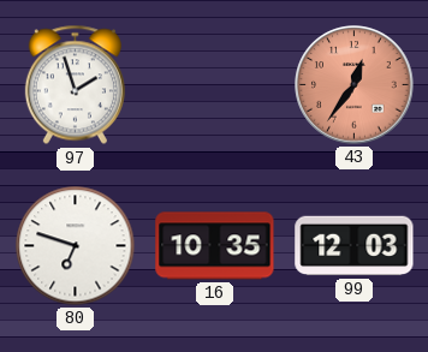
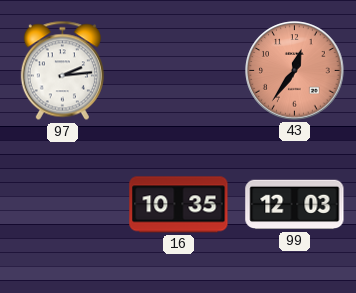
97: 1:57 -> 2:14
80: 6:48 -> none
